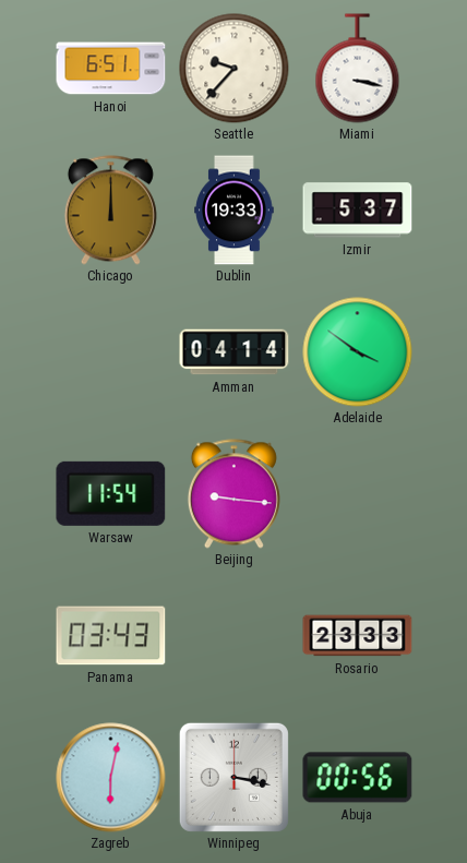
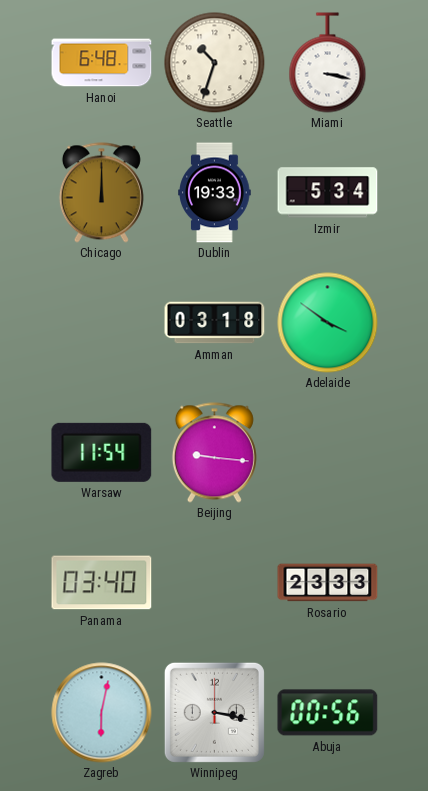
Hanoi: 6:51 -> 6:48
Seattle: 9:37 -> 10:33
Izmir: 5:37 -> 5:34
Amman: 04:14 -> 03:18
Panama: 03:43 -> 03:40
